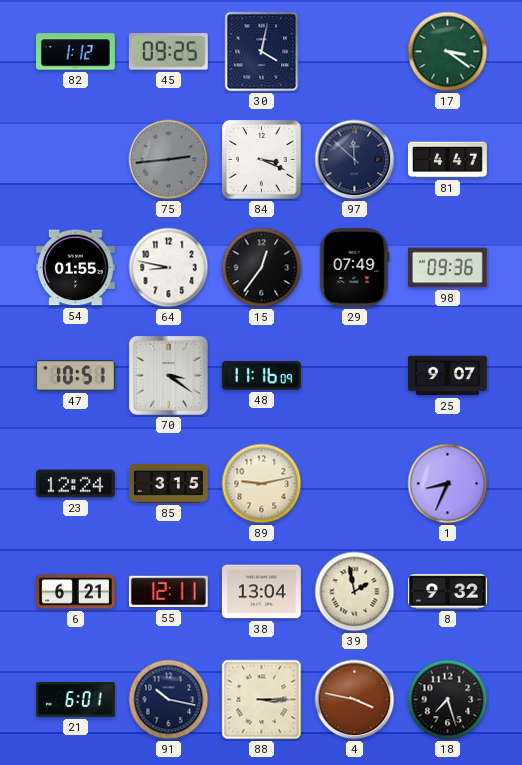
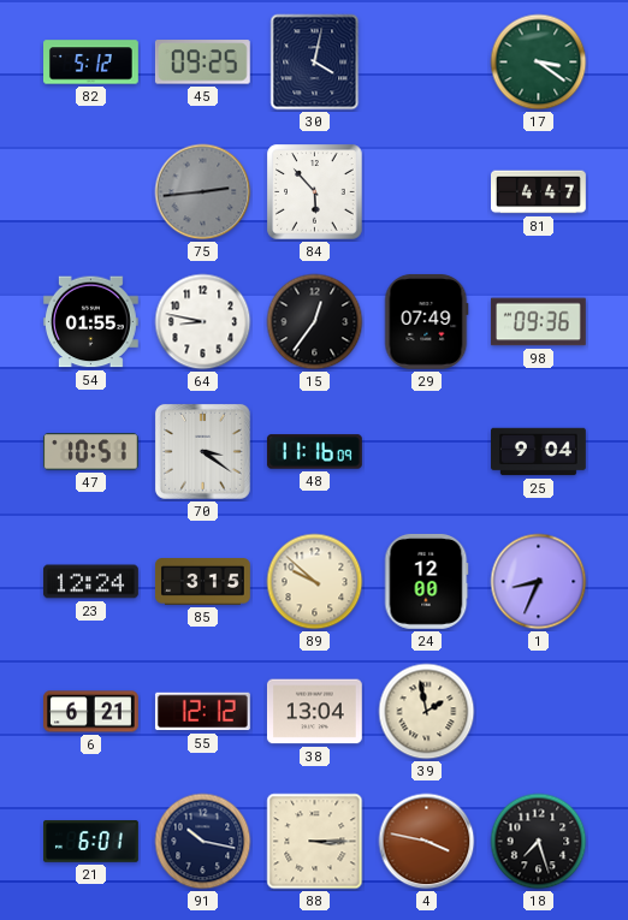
82: 1:12 -> 5:12
84: 3:19 -> 5:53
97: 11:52 -> none
25: 9:07 -> 9:04
89: 9:13 -> 9:52
24: none -> 12:00
55: 12:11 -> 12:12
8: 9:32 -> none
